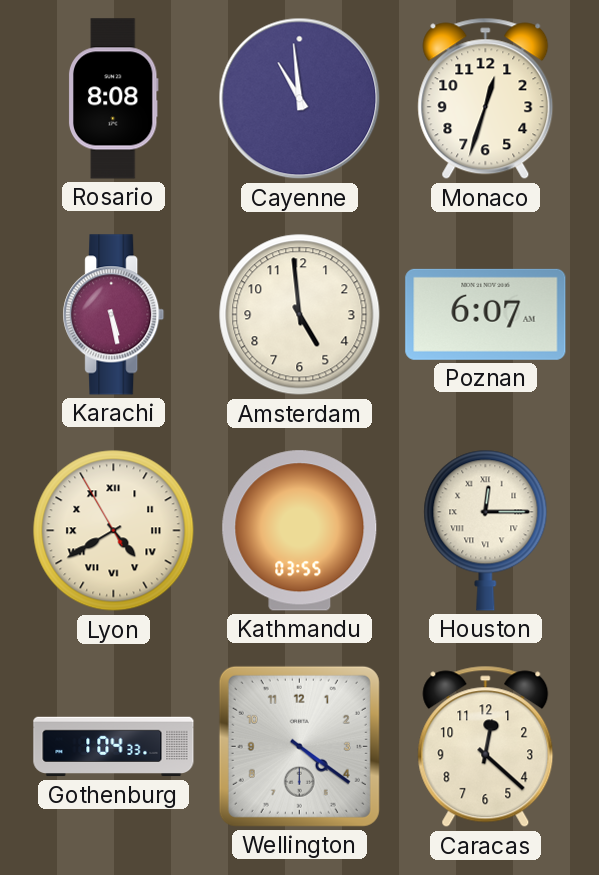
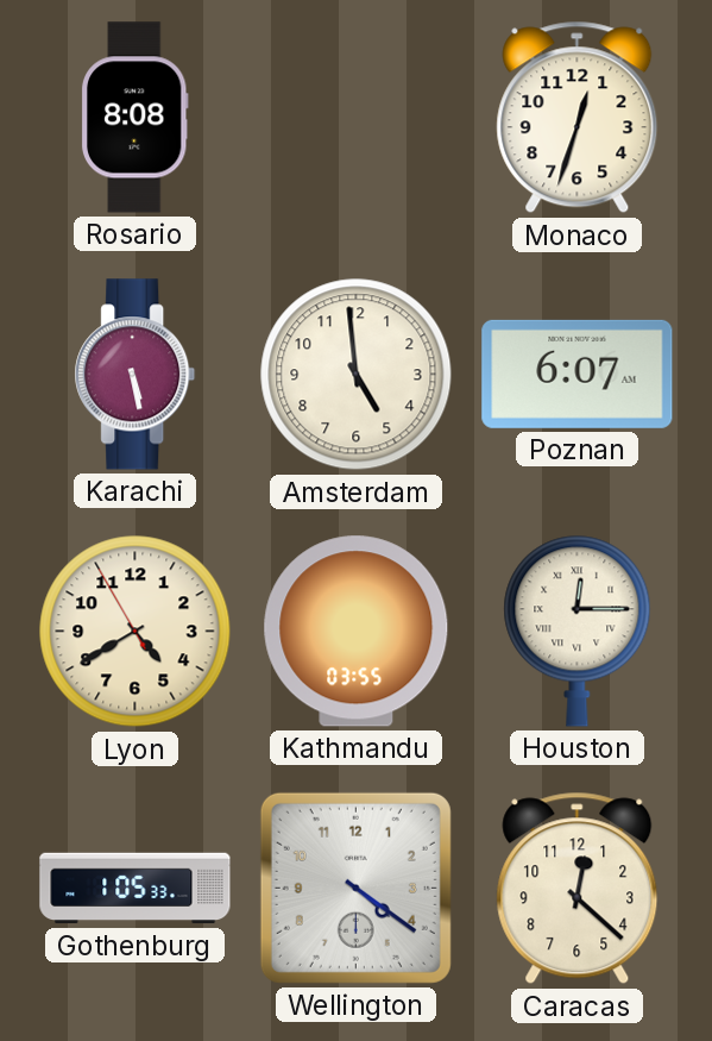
Cayenne: 10:59 -> none
Lyon numerals: Roman -> Arabic
Gothenburg: 1:04 -> 1:05
